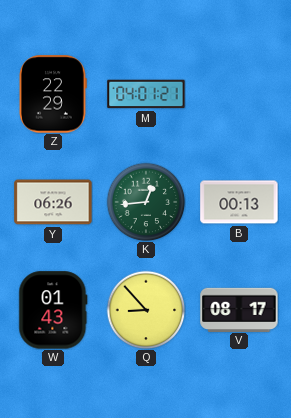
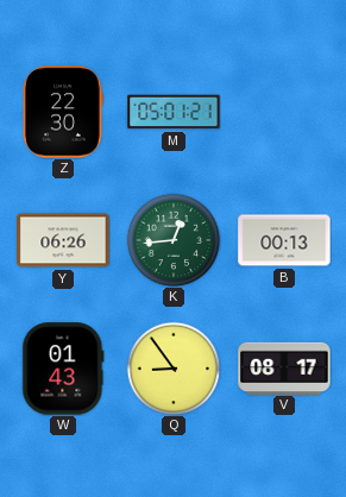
Z: 22:29 -> 22:30
M: 04:01 -> 05:01
Q: 8:53 -> 8:54
